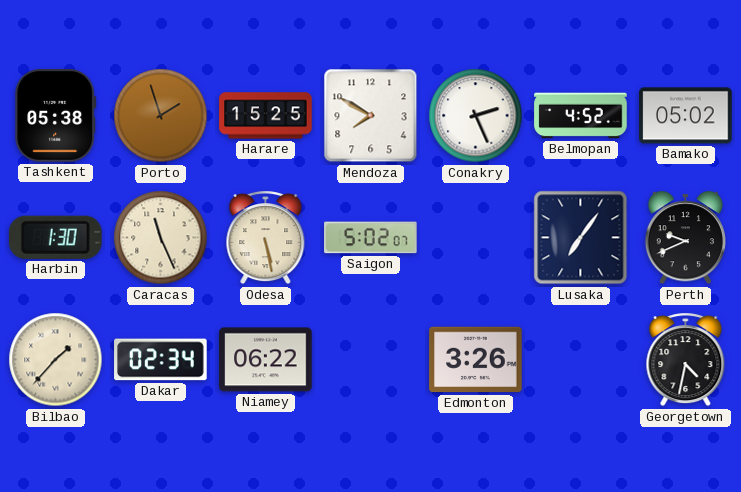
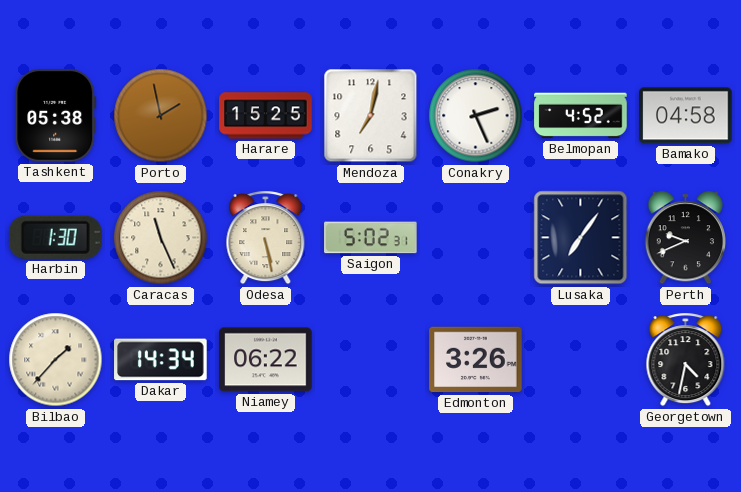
Porto: 1:57 -> 1:58
Mendoza: 7:50 -> 7:02
Bamako: 05:02 -> 04:58
Saigon: 5:02:07 -> 5:02:31
Dakar: 02:34 -> 14:34
